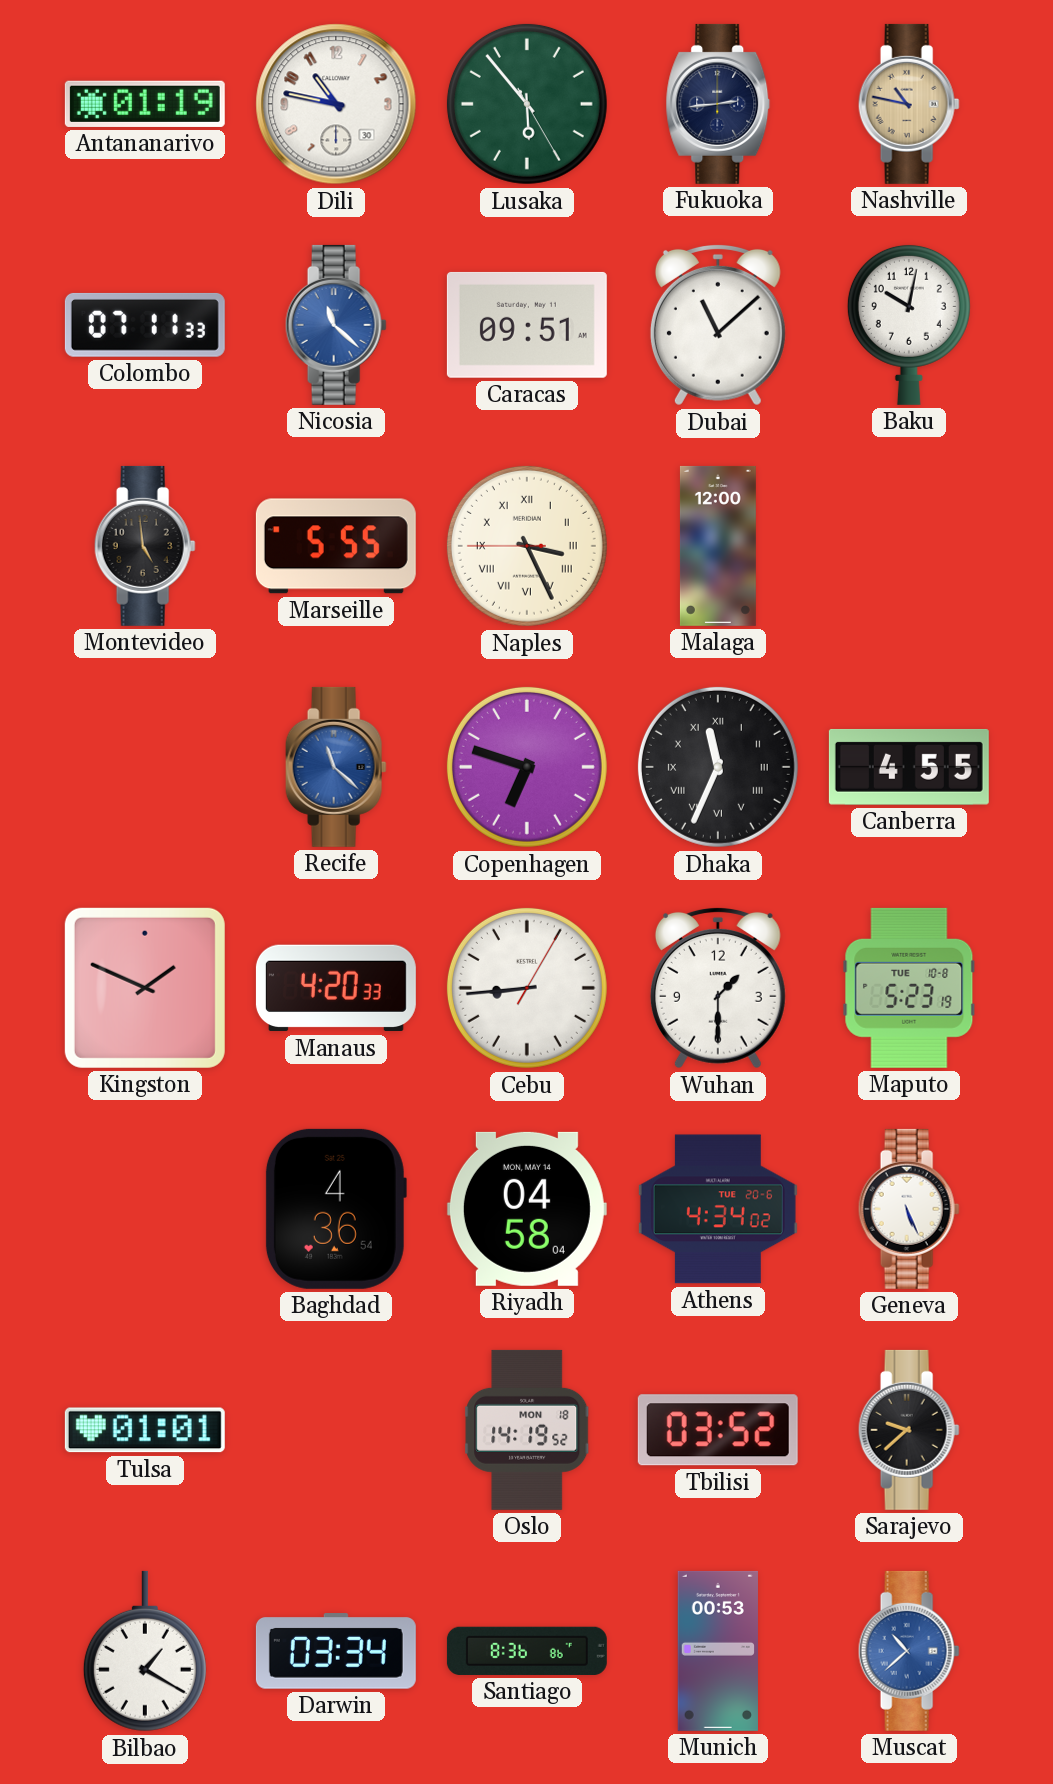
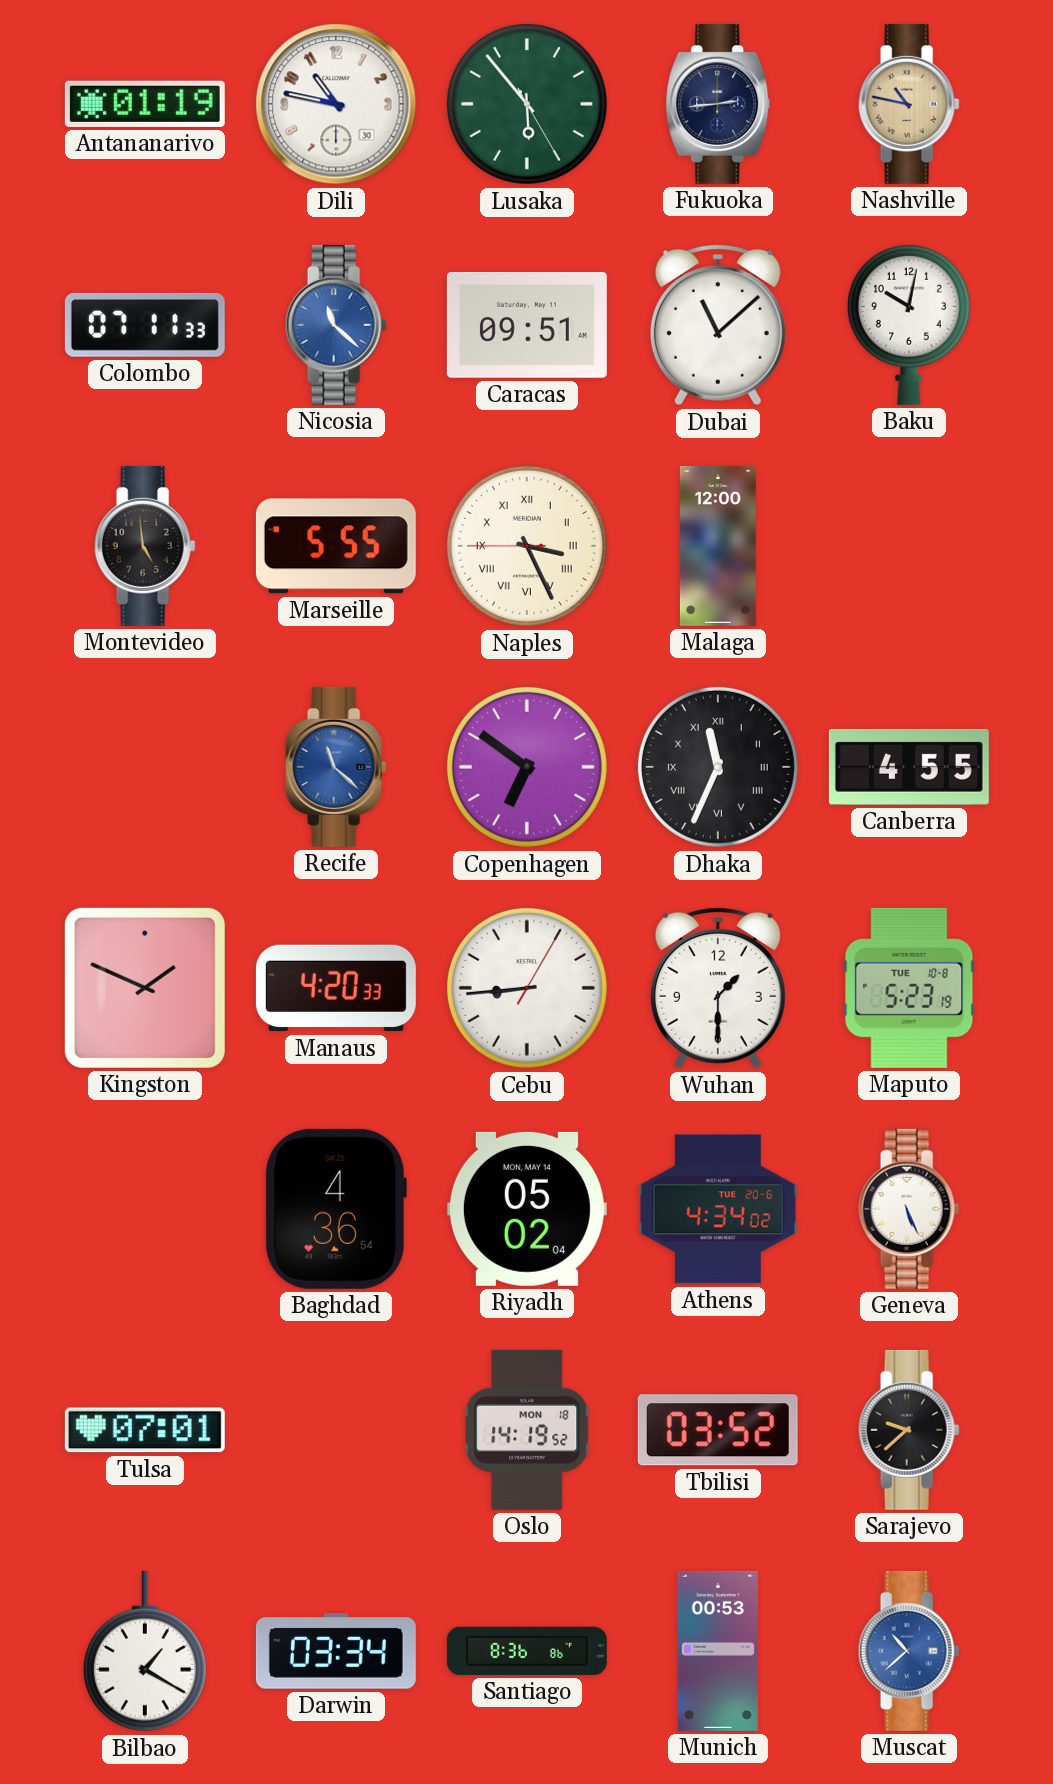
Copenhagen: 6:48 -> 6:51
Riyadh: 04:58 -> 05:02
Tulsa: 01:01 -> 07:01
